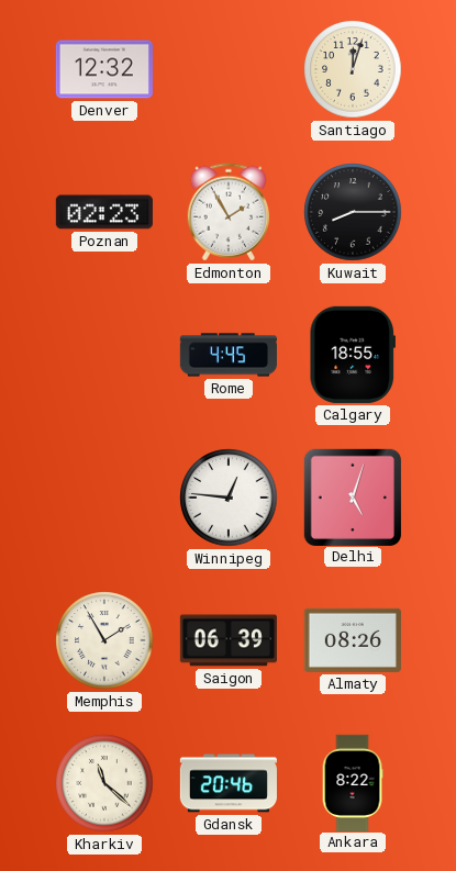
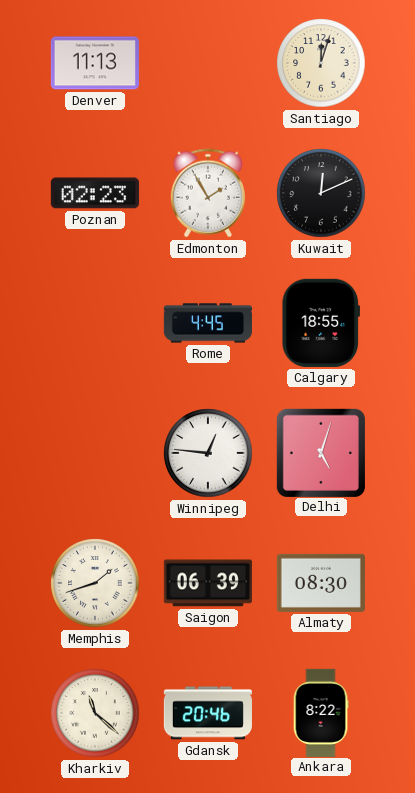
Denver: 12:32 -> 11:13
Kuwait: 8:15 -> 12:11
Memphis: 1:55 -> 1:42
Almaty: 08:26 -> 08:30
